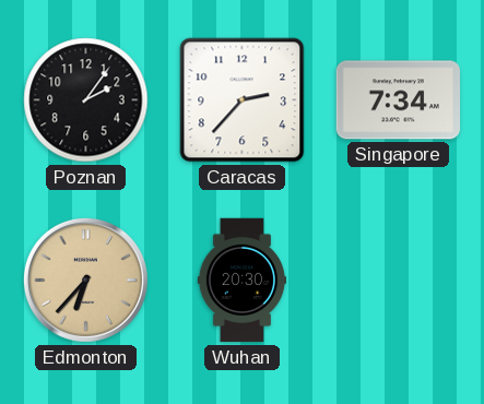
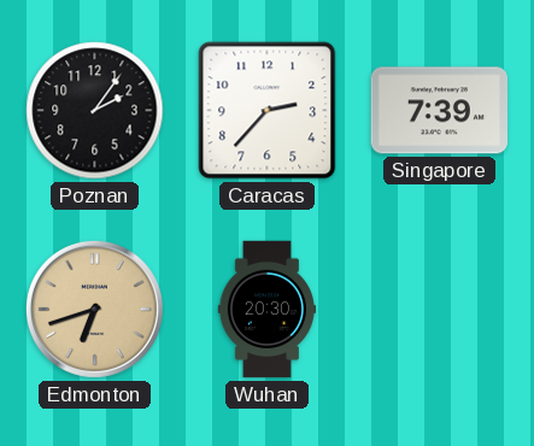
Singapore: 7:34 -> 7:39
Edmonton: 6:37 -> 6:42
